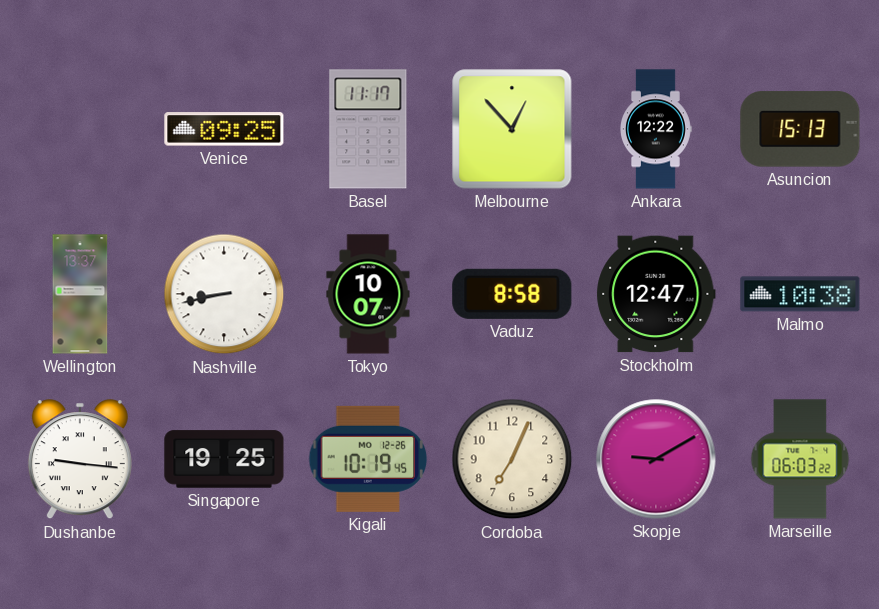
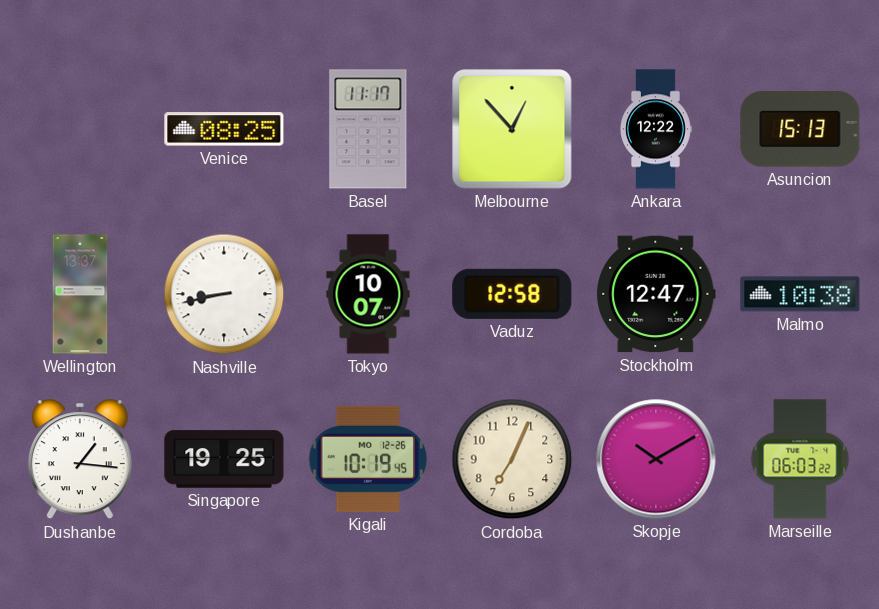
Venice: 09:25 -> 08:25
Vaduz: 8:58 -> 12:58
Dushanbe: 9:16 -> 1:16
Skopje: 9:10 -> 10:10
